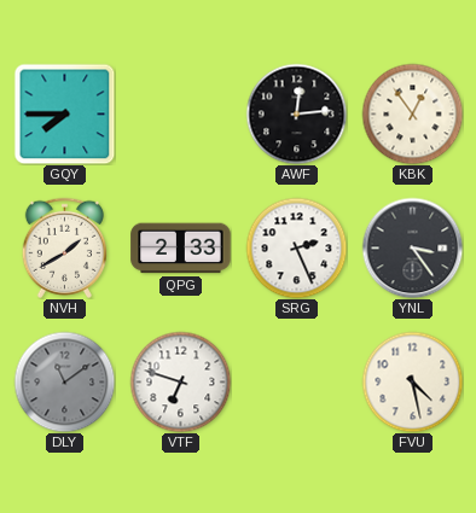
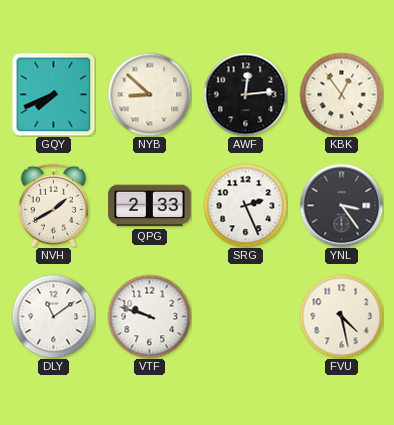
GQY: 7:45 -> 7:41
NYB: none -> 8:52
DLY dial: grey -> white
VTF: 6:48 -> 9:48
